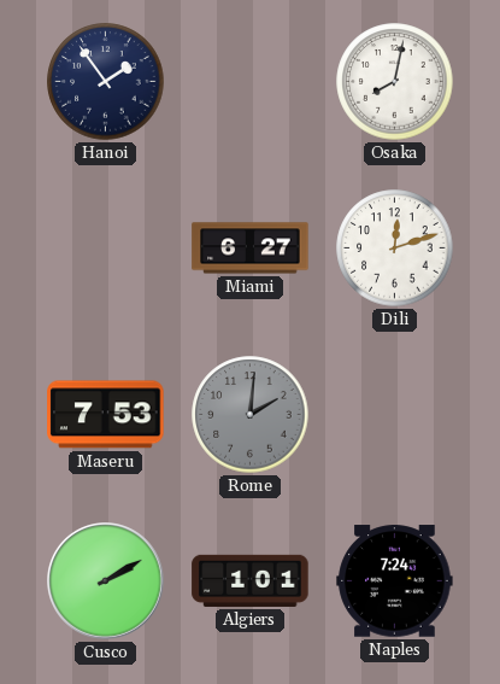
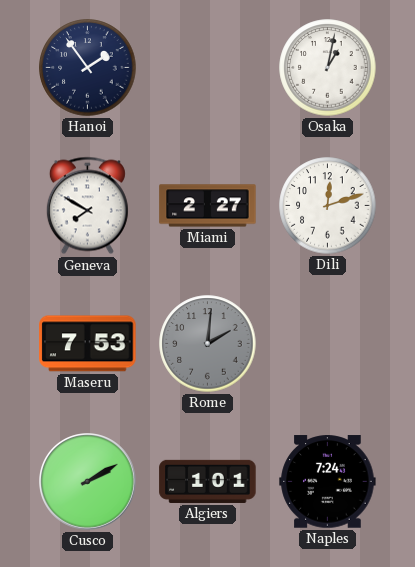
Osaka: 8:02 -> 1:02
Geneva: none -> 7:50
Miami: 6:27 -> 2:27
